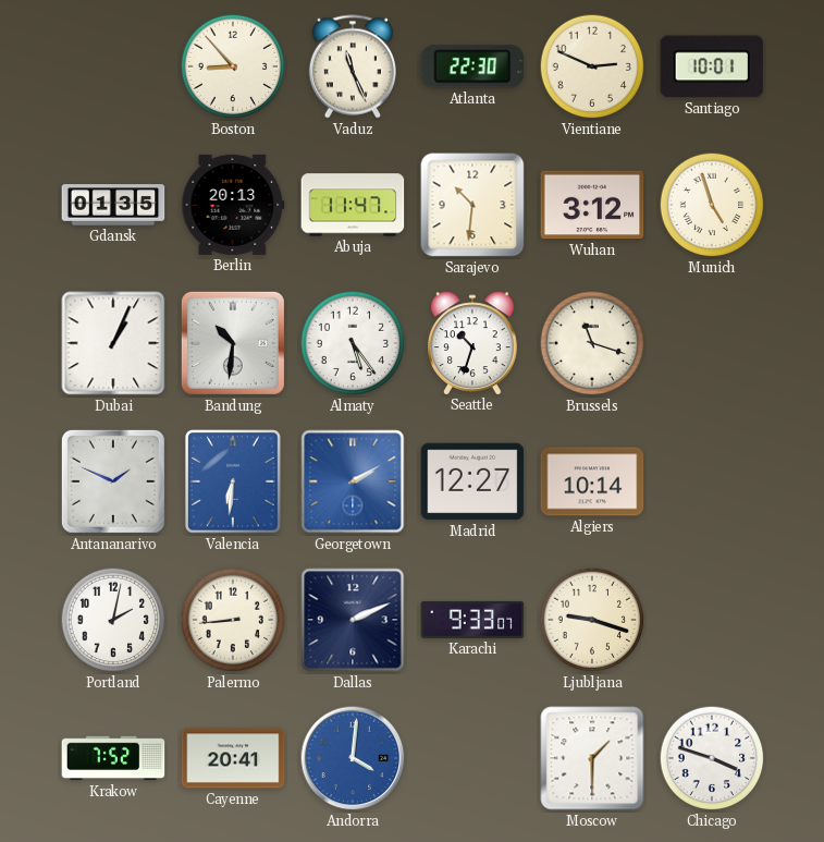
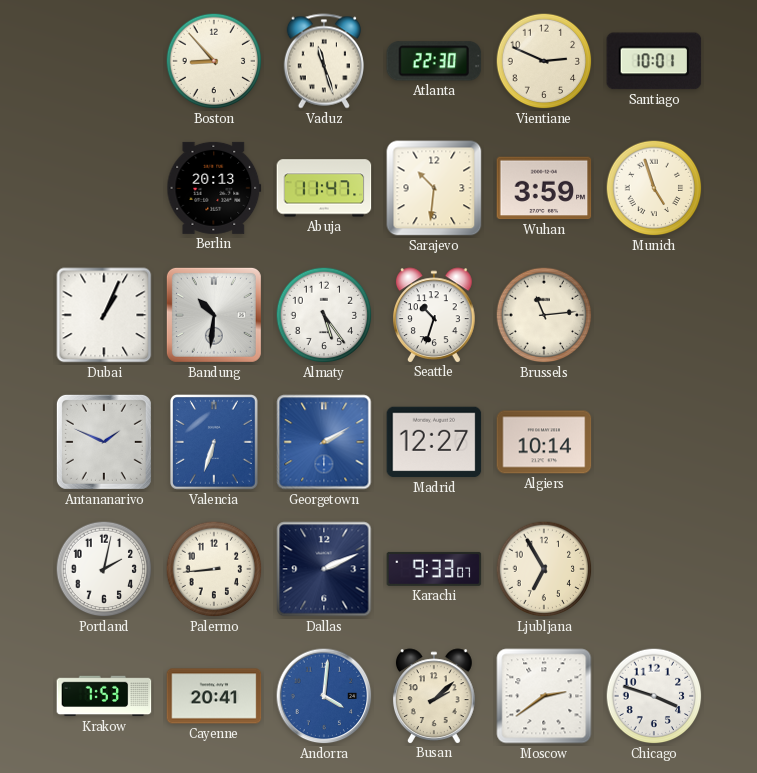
Vaduz: 11:26 -> 11:27
Gdansk: 01:35 -> none
Wuhan: 3:12 -> 3:59
Brussels: 11:18 -> 11:14
Valencia: 6:31 -> 6:33
Ljubljana: 9:18 -> 6:55
Krakow: 7:52 -> 7:53
Busan: none -> 2:08
Moscow: 1:30 -> 2:39
